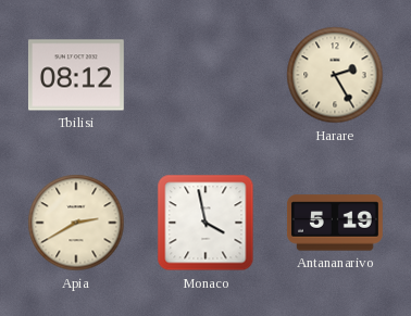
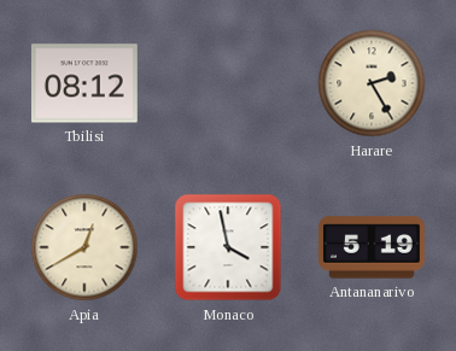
Apia: 2:40 -> 12:40
